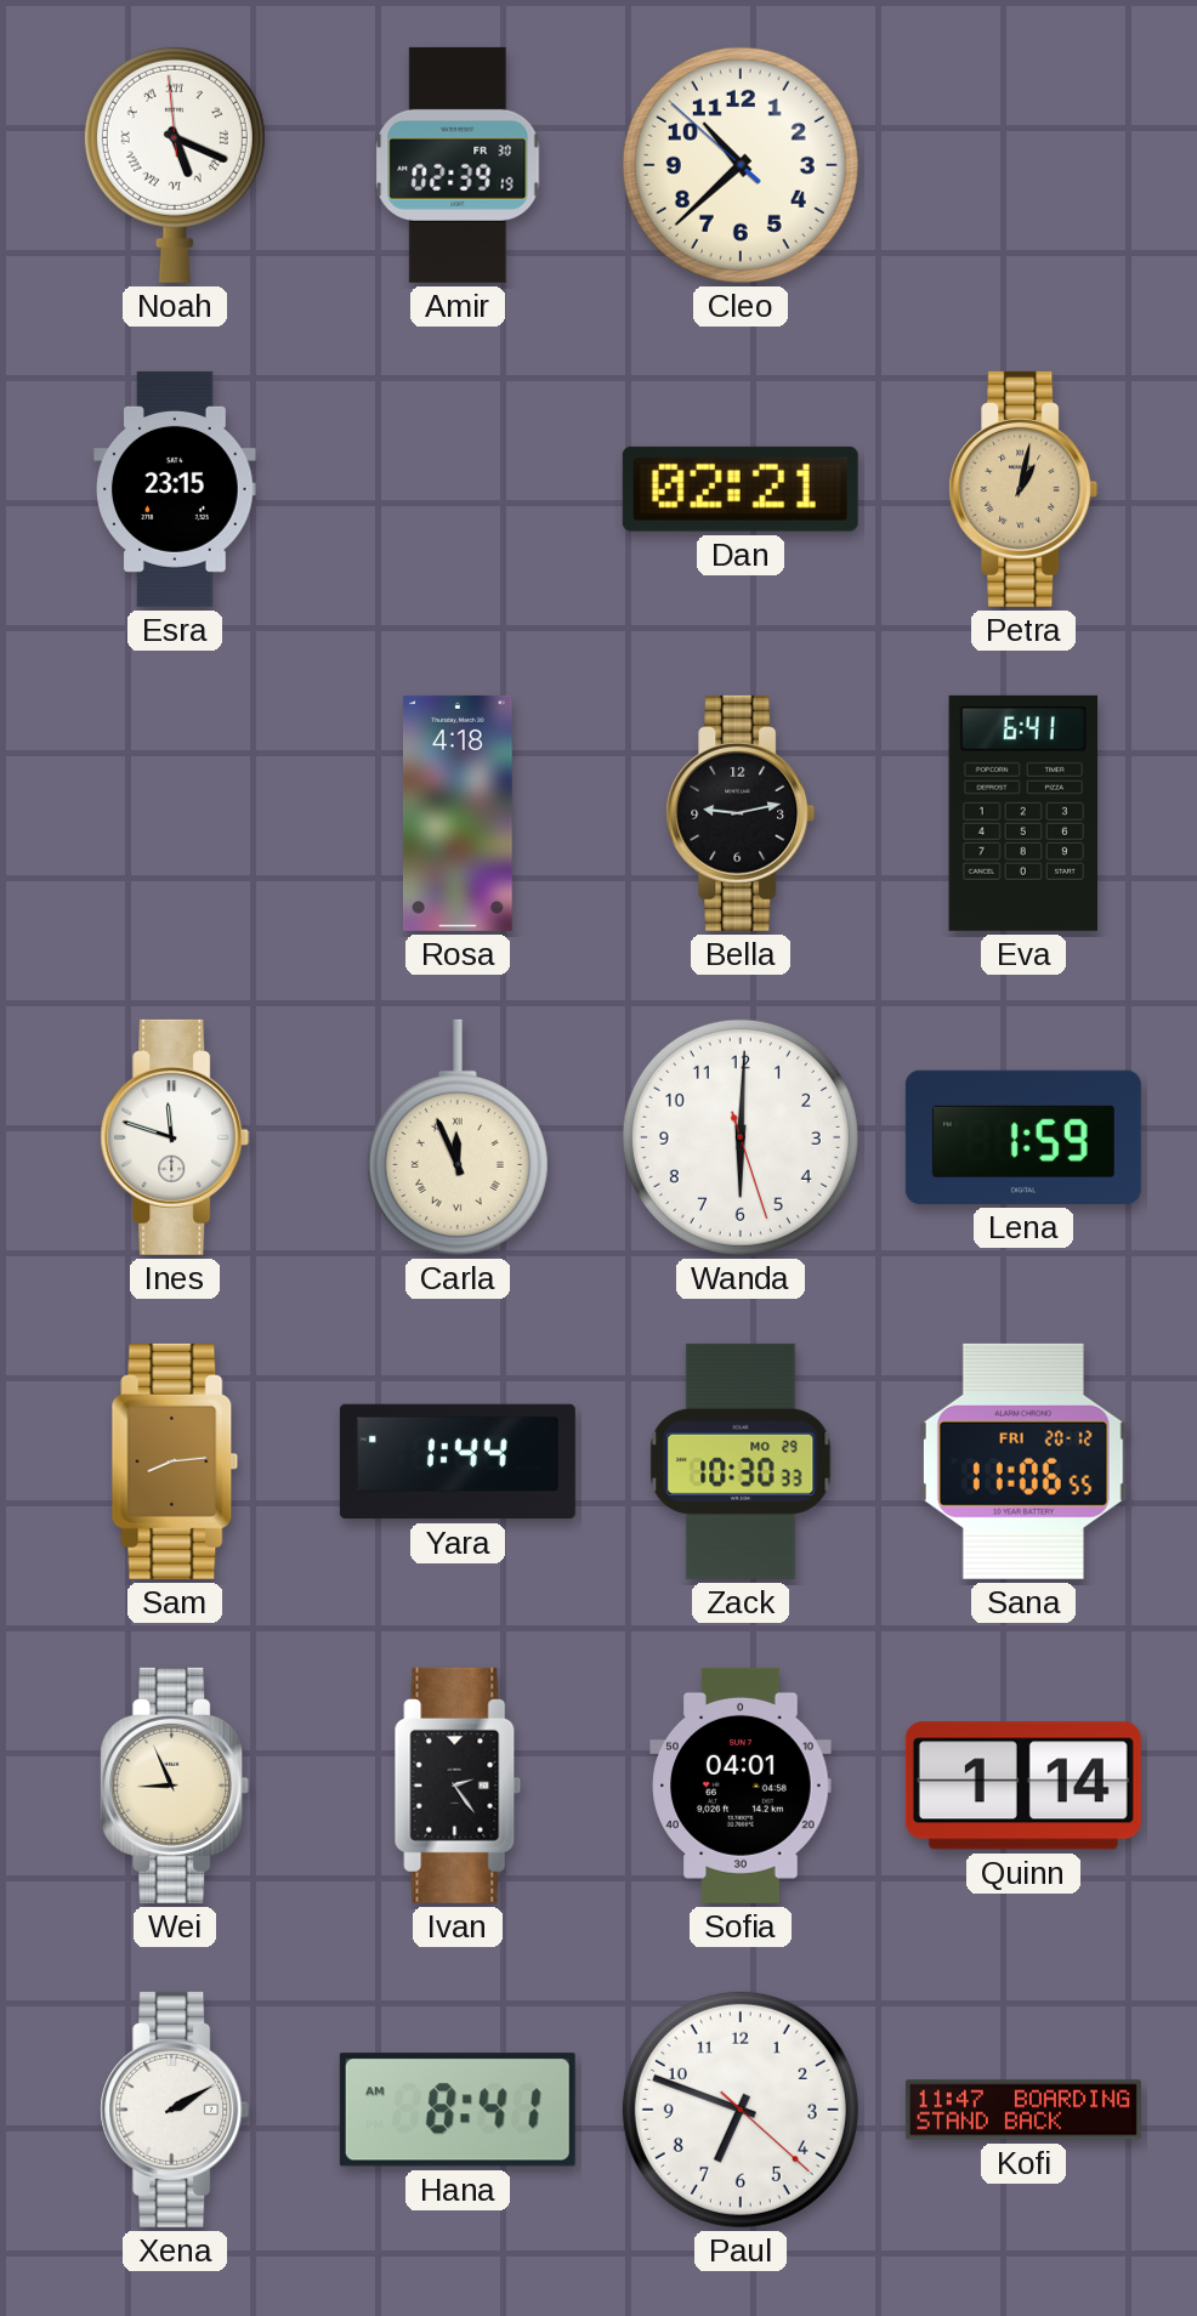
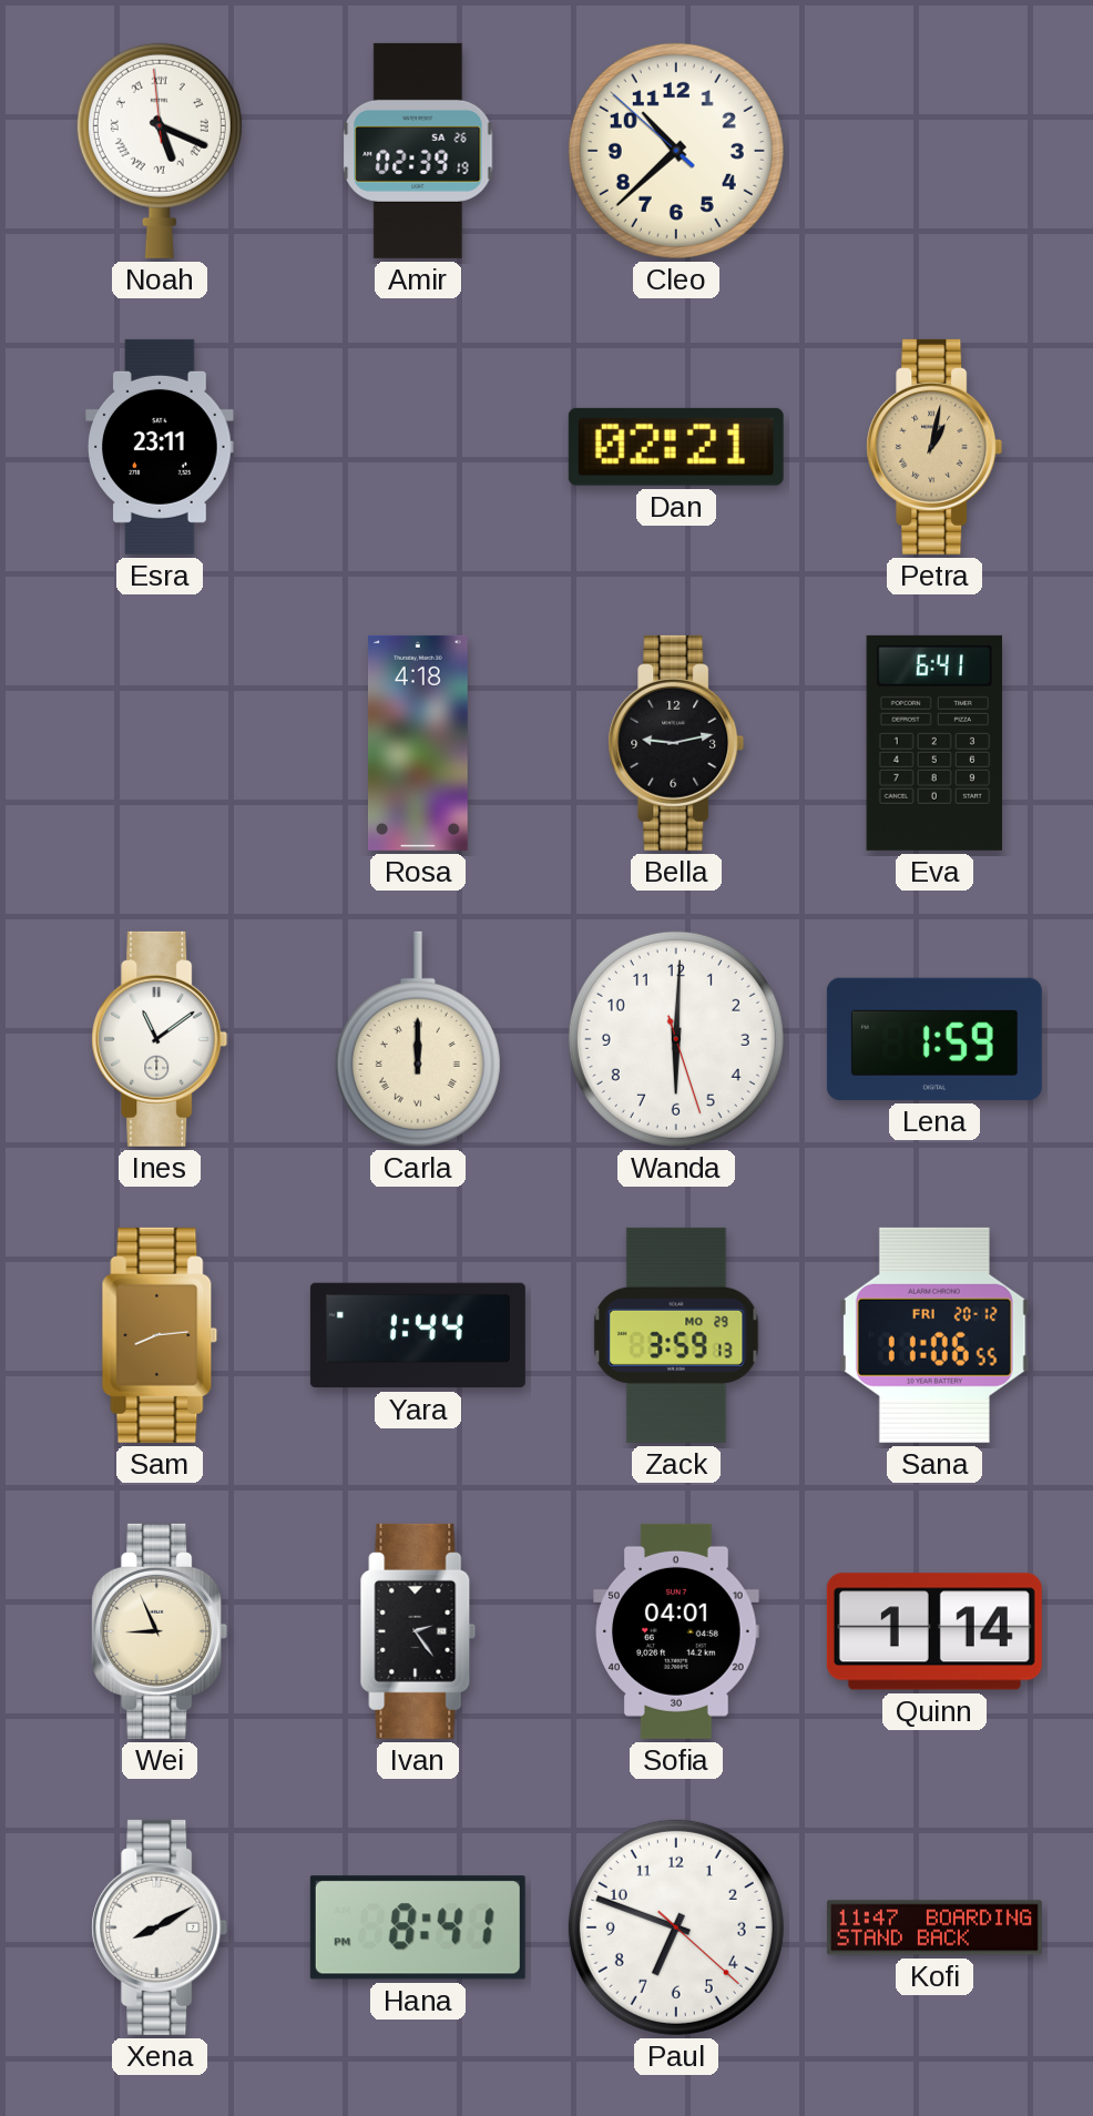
Amir date: FR 30 -> SA 26
Esra: 23:15 -> 23:11
Ines: 11:48 -> 11:09
Carla: 11:56 -> 12:00
Zack: 10:30 -> 3:59
Xena: 2:10 -> 8:10
Hana: 8:41 AM -> 8:41 PM
